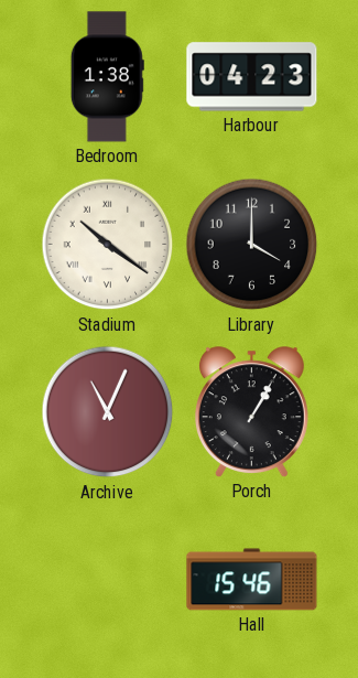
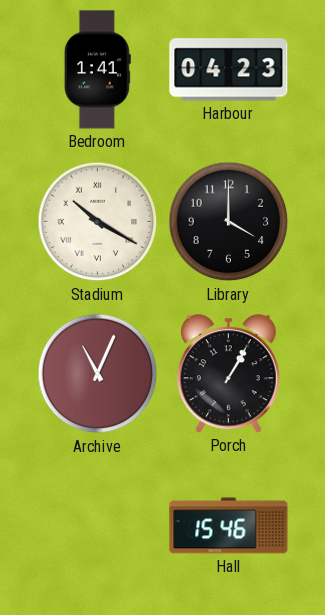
Bedroom: 1:38 -> 1:41
Stadium: 10:21 -> 10:20
